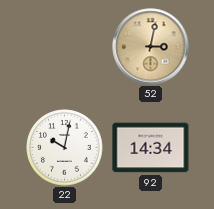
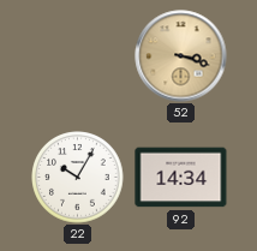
52: 3:02 -> 3:18
22: 10:02 -> 10:05
